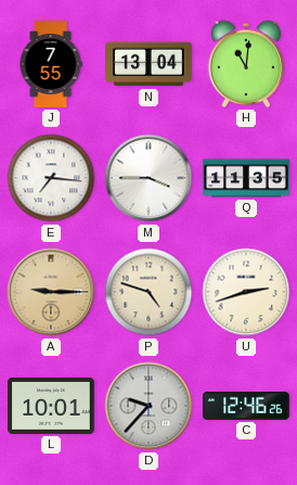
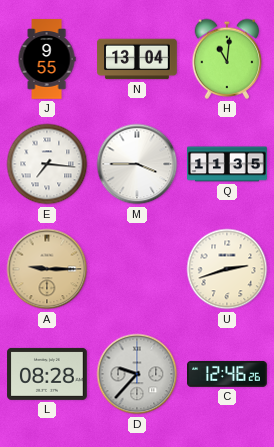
J: 7:55 -> 9:55
P: 4:48 -> none
L: 10:01 -> 08:28
